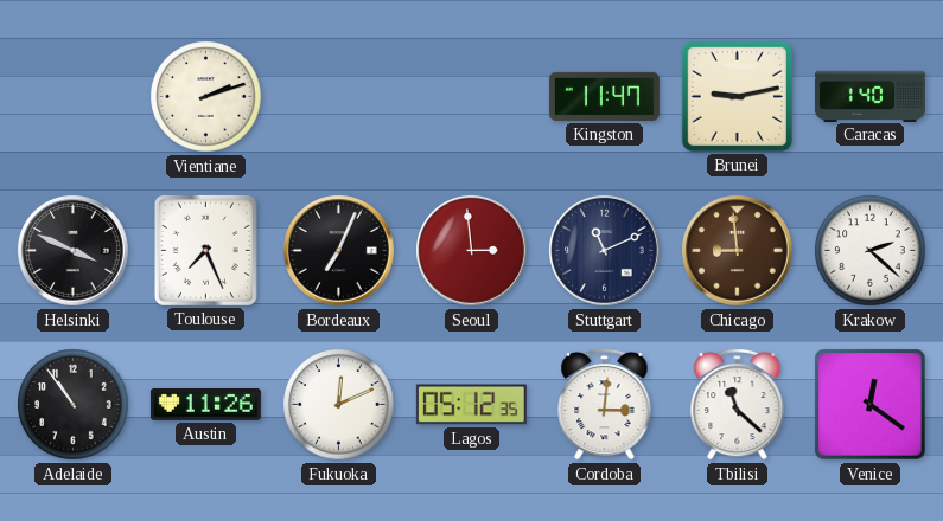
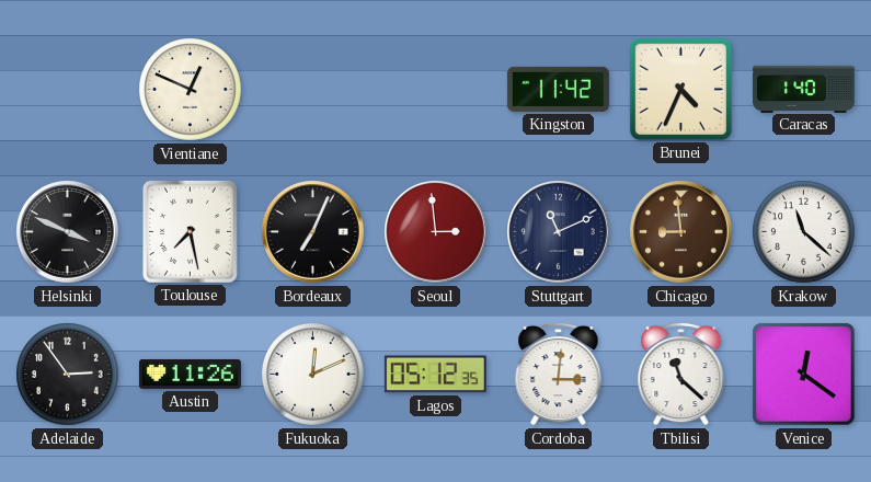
Vientiane: 2:12 -> 12:49
Kingston: 11:47 -> 11:42
Brunei: 9:13 -> 4:34
Toulouse: 7:26 -> 7:28
Krakow: 2:22 -> 11:22
Adelaide: 10:54 -> 2:54
